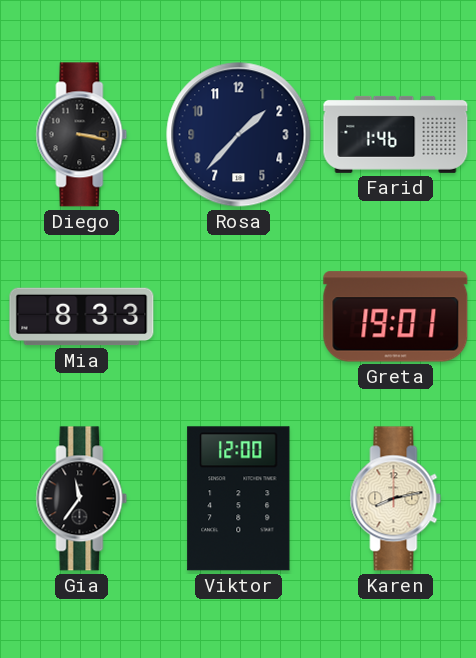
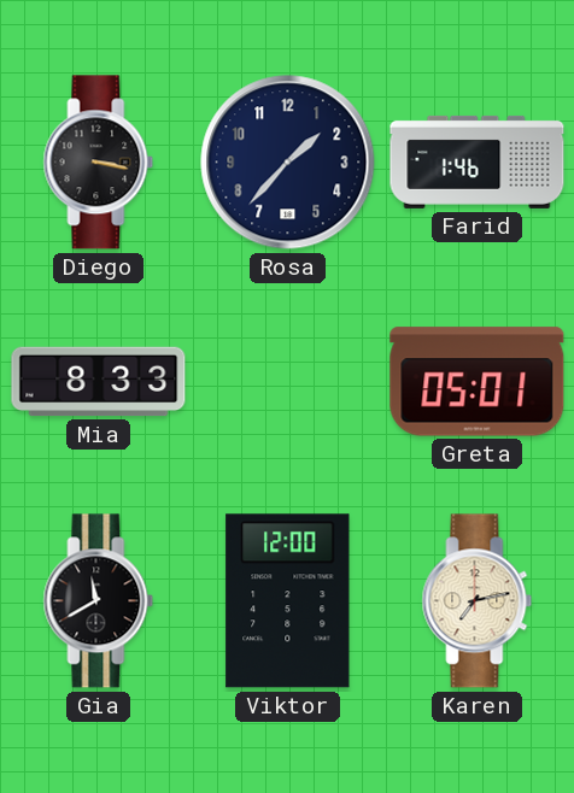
Greta: 19:01 -> 05:01
Gia: 11:36 -> 11:40
Karen: 8:13 -> 7:13
